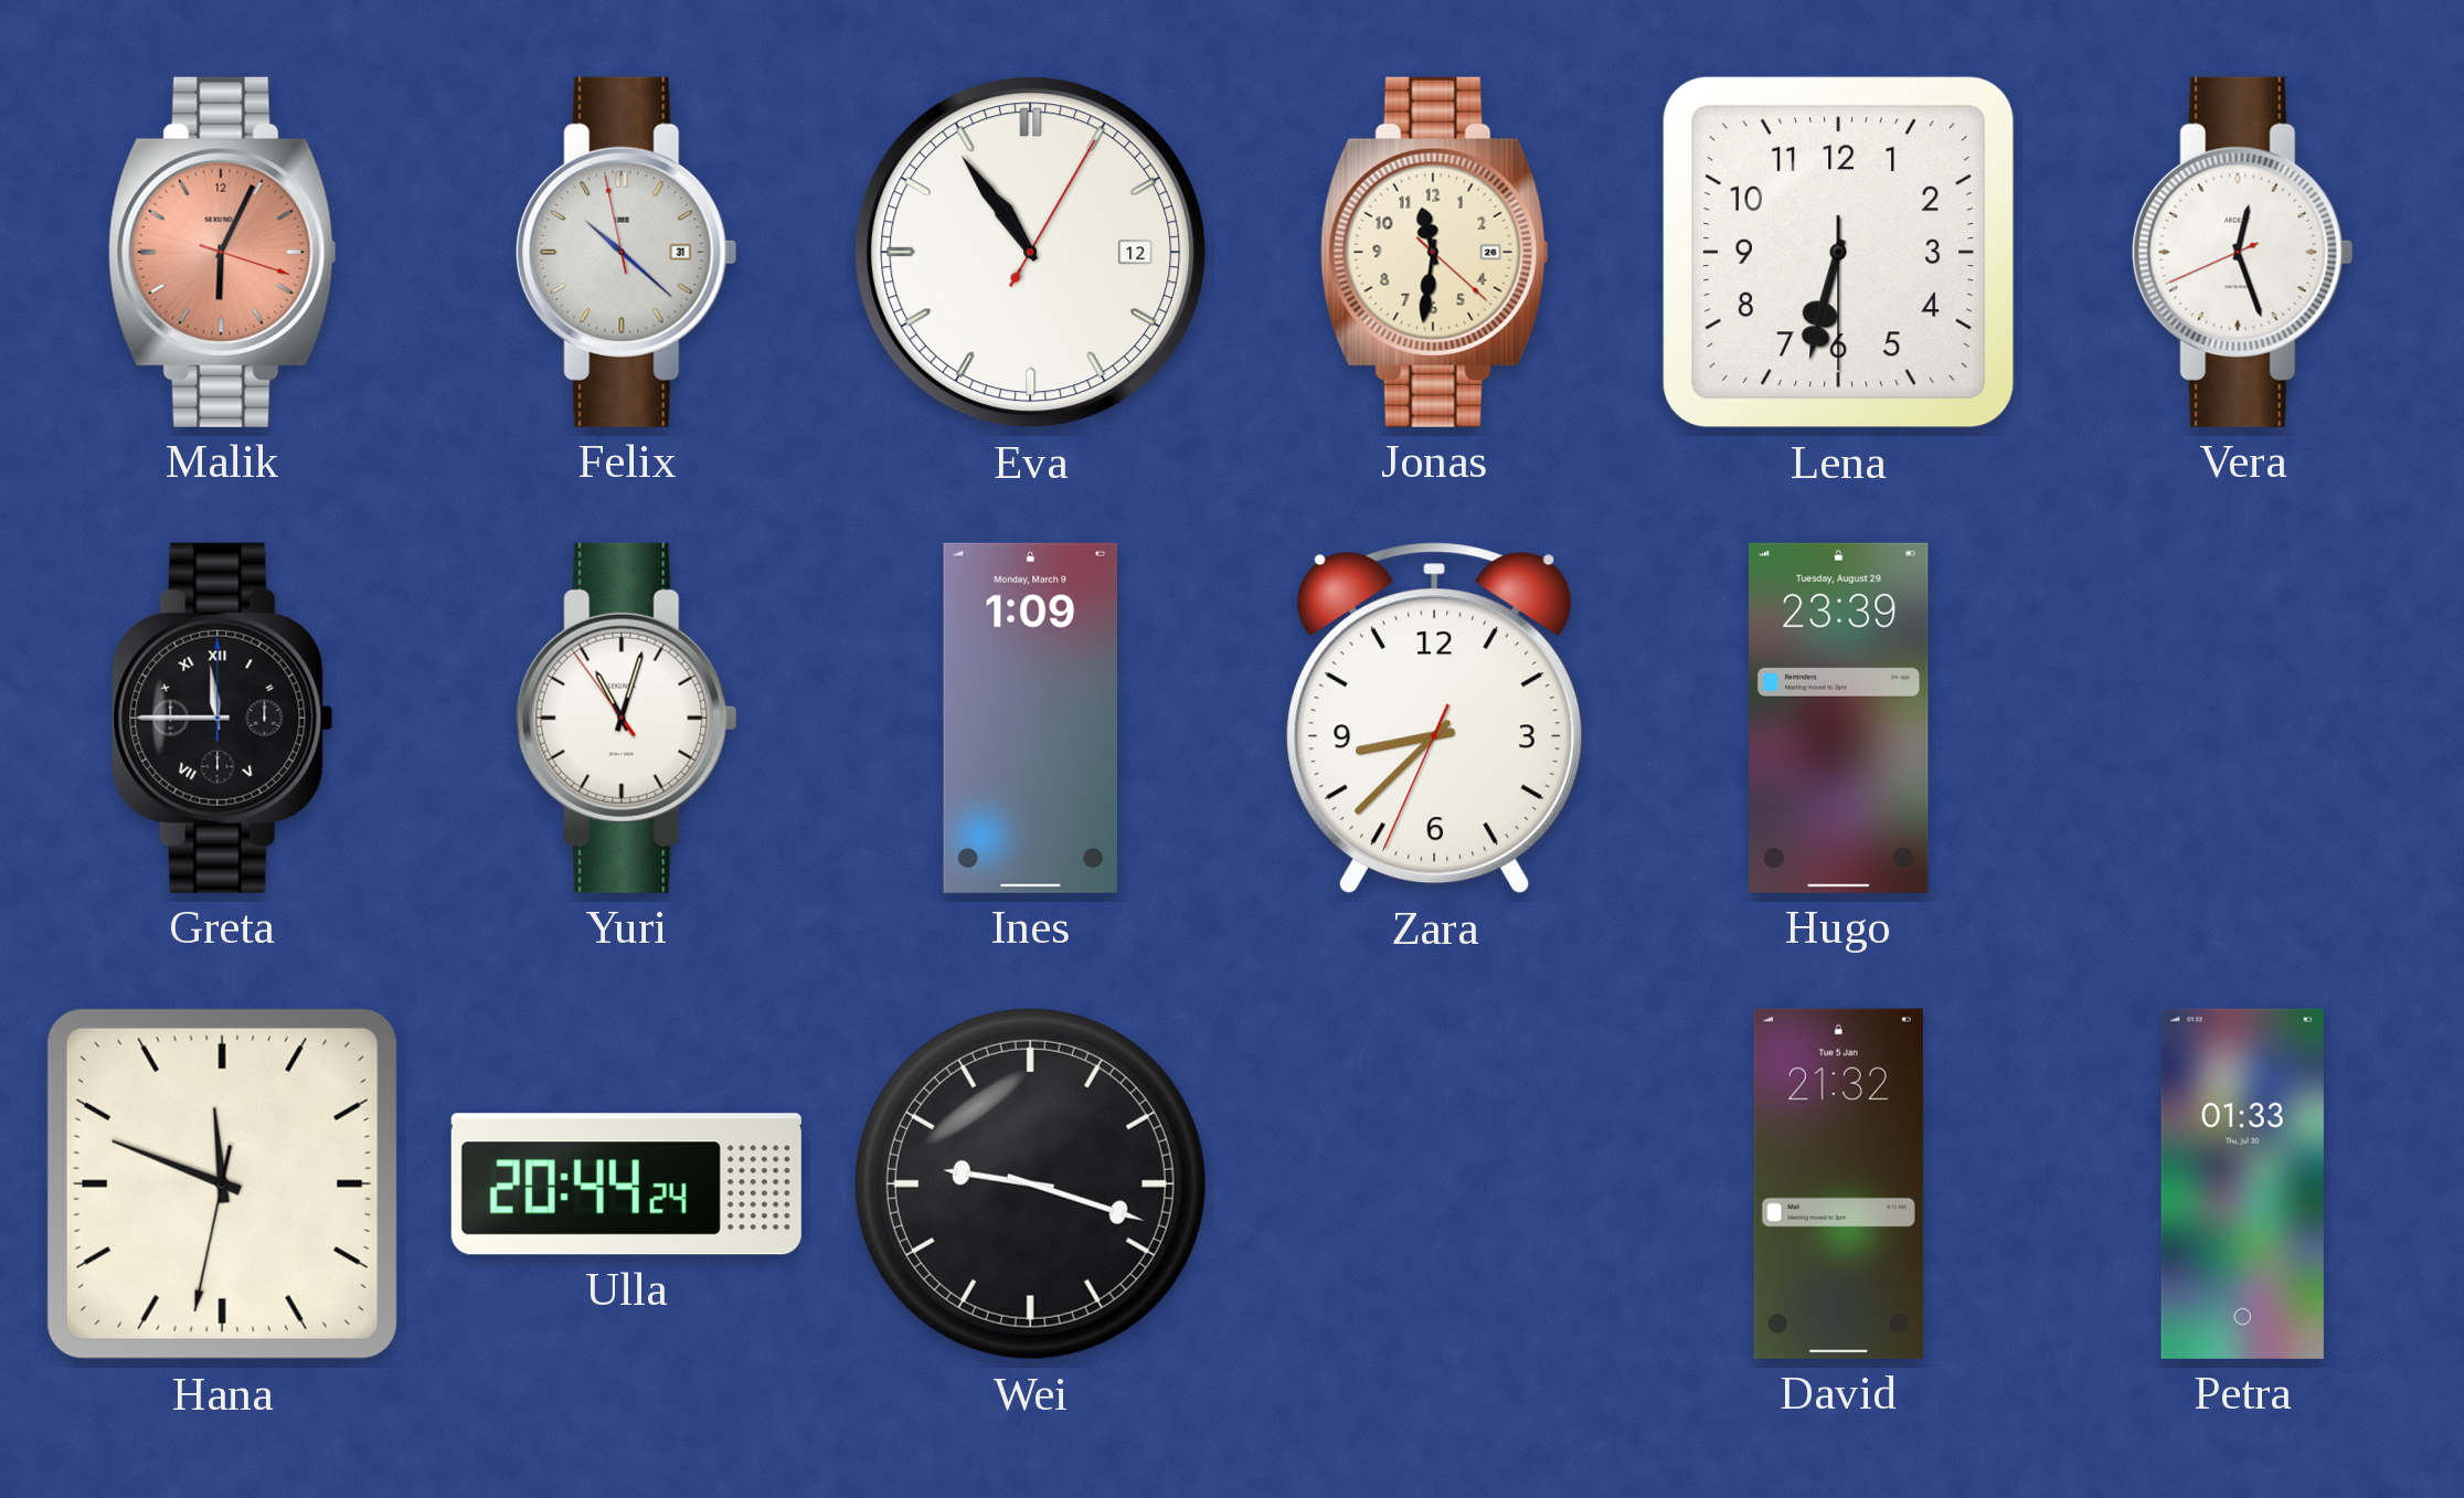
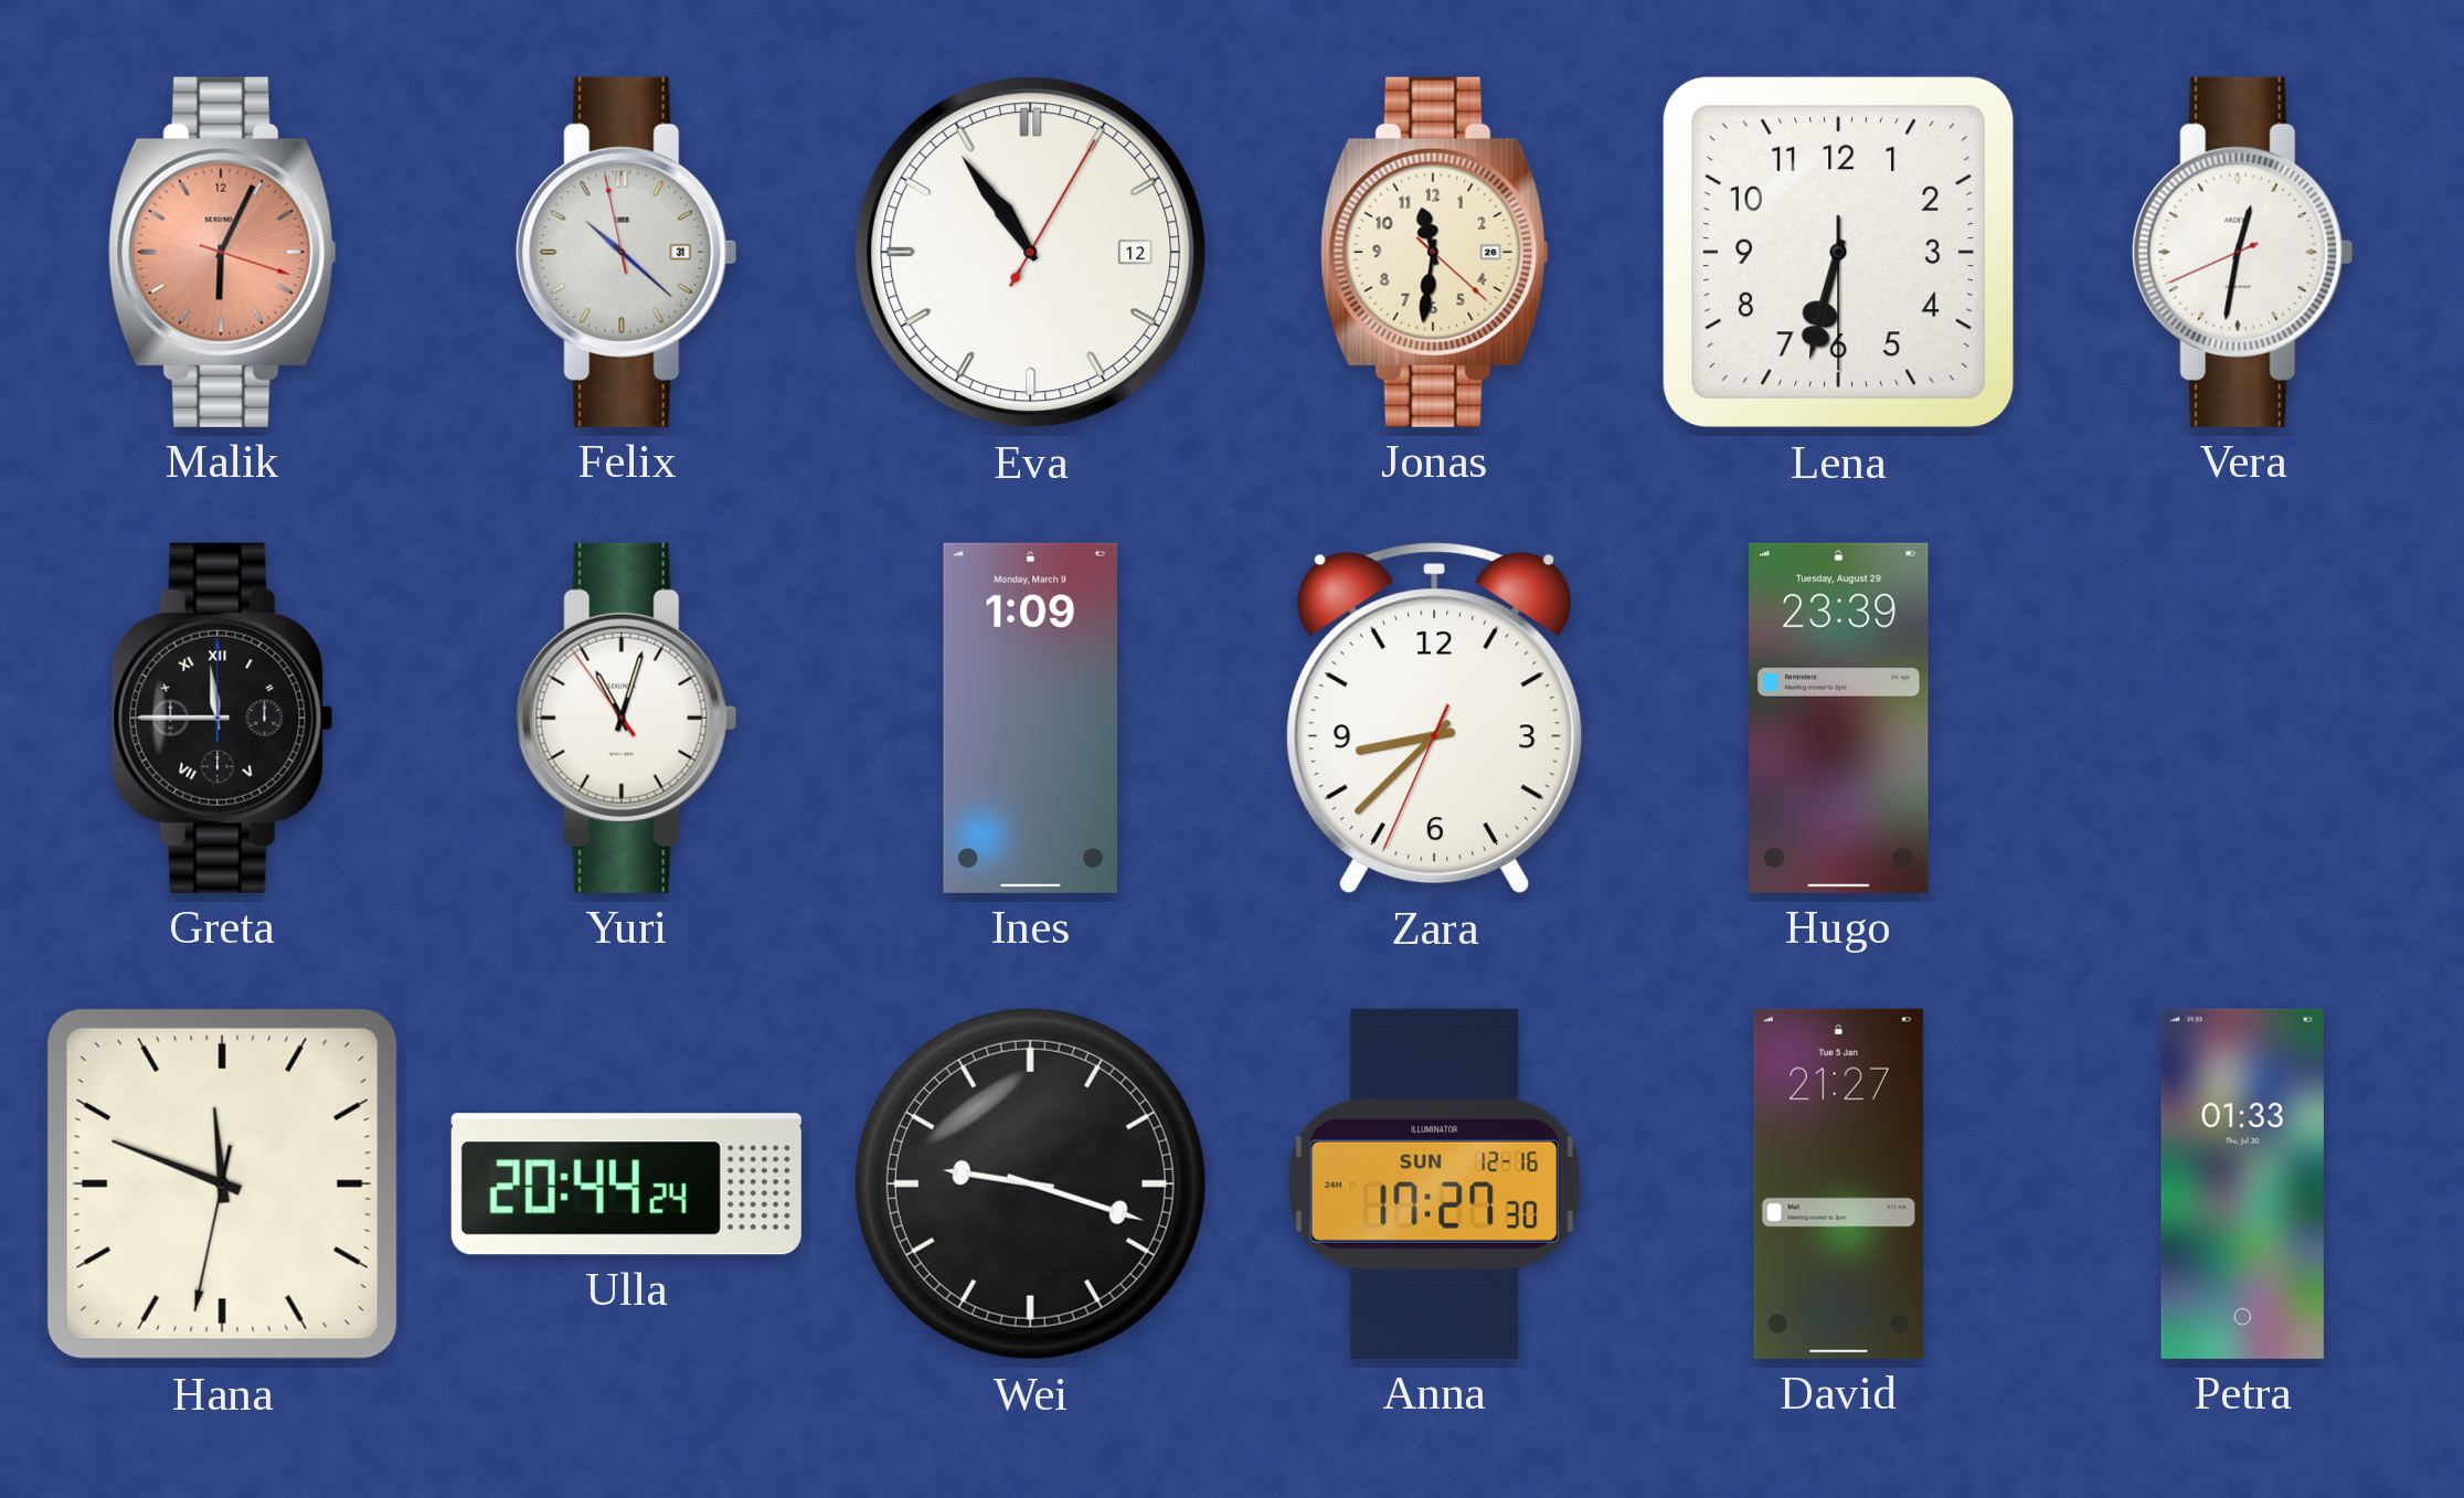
Vera: 12:26 -> 12:31
Anna: none -> 17:27
David: 21:32 -> 21:27
